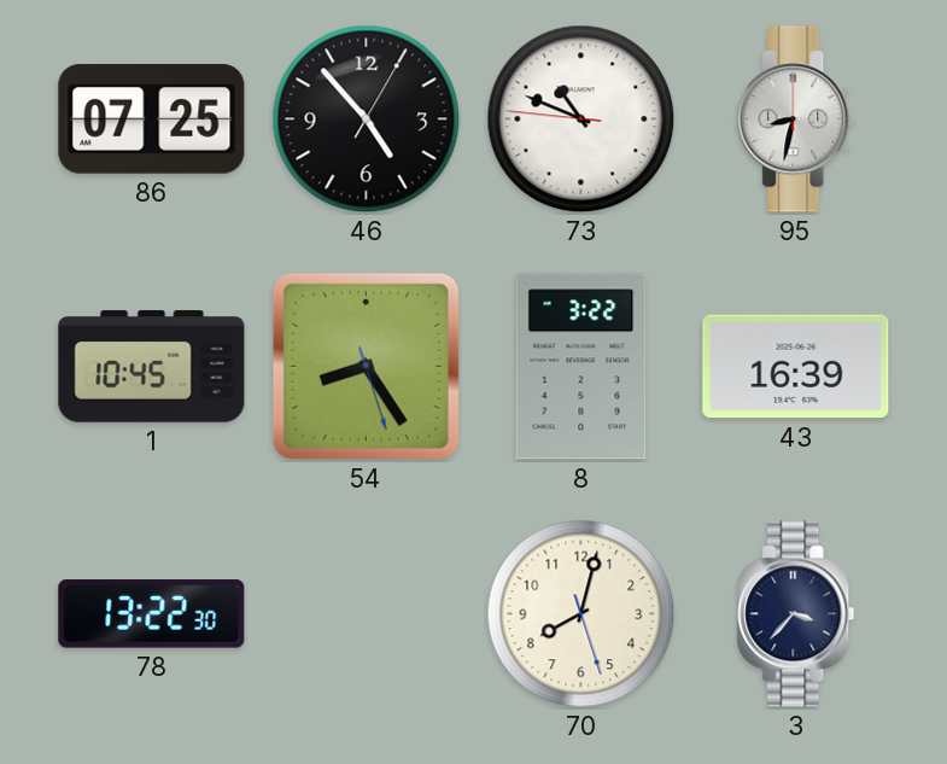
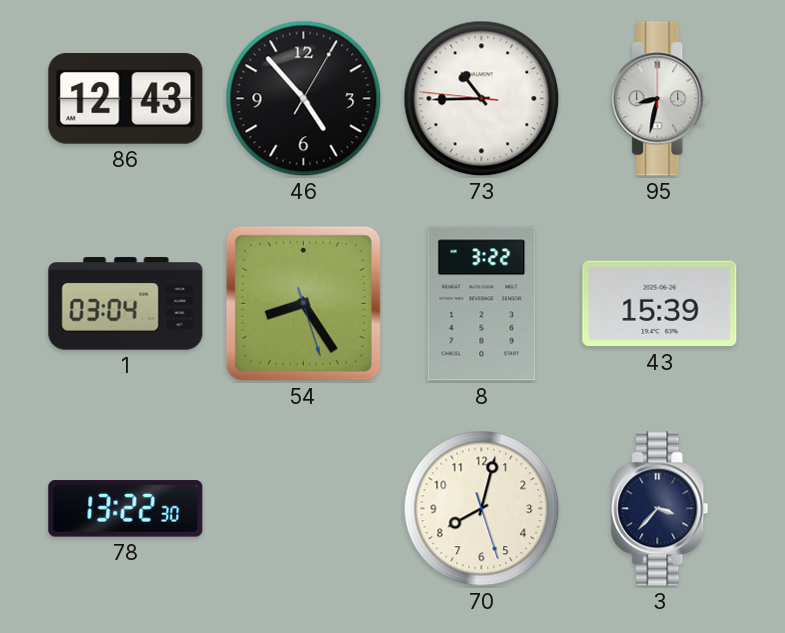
86: 07:25 -> 12:43
73: 10:48 -> 10:44
1: 10:45 -> 03:04
43: 16:39 -> 15:39
